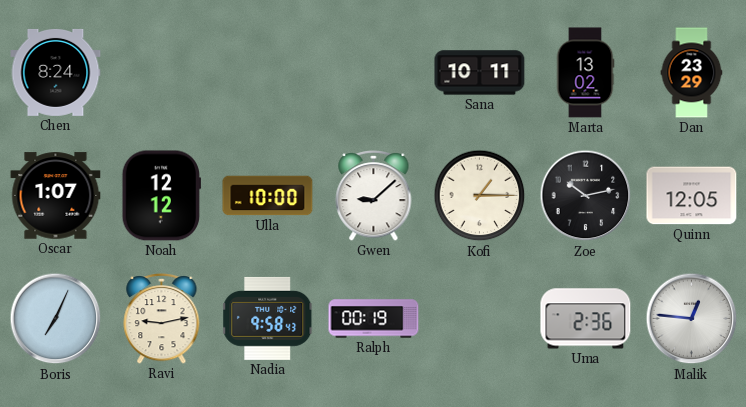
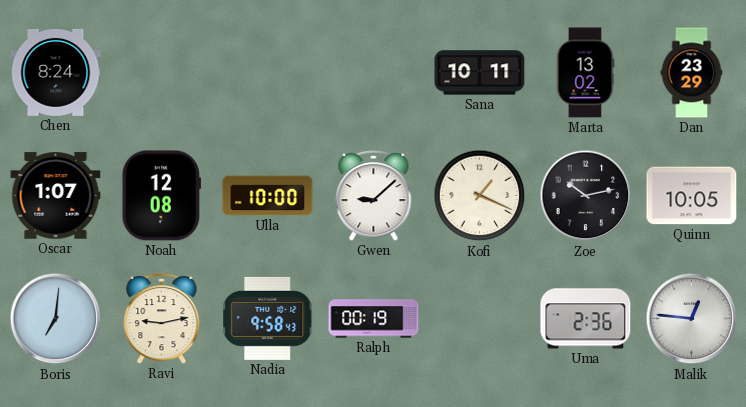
Noah: 12:12 -> 12:08
Kofi: 1:15 -> 1:19
Quinn: 12:05 -> 10:05
Boris: 7:04 -> 7:01
